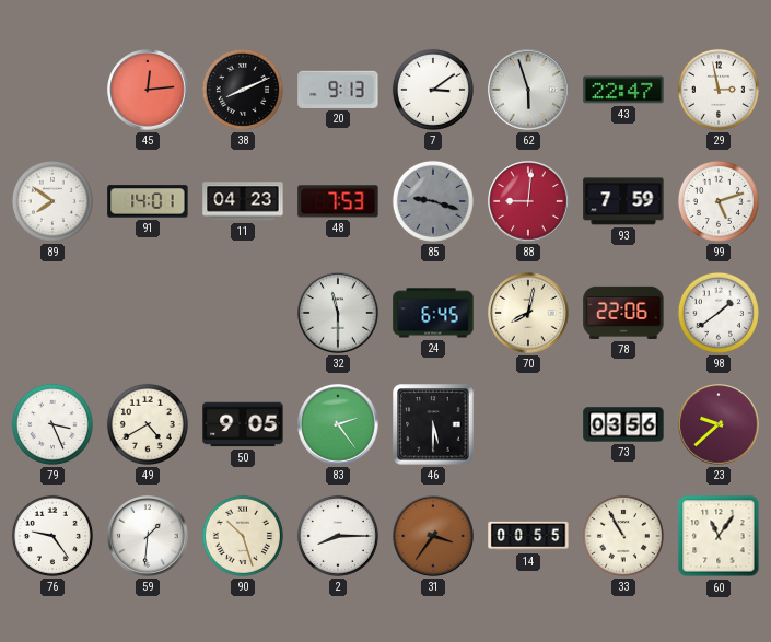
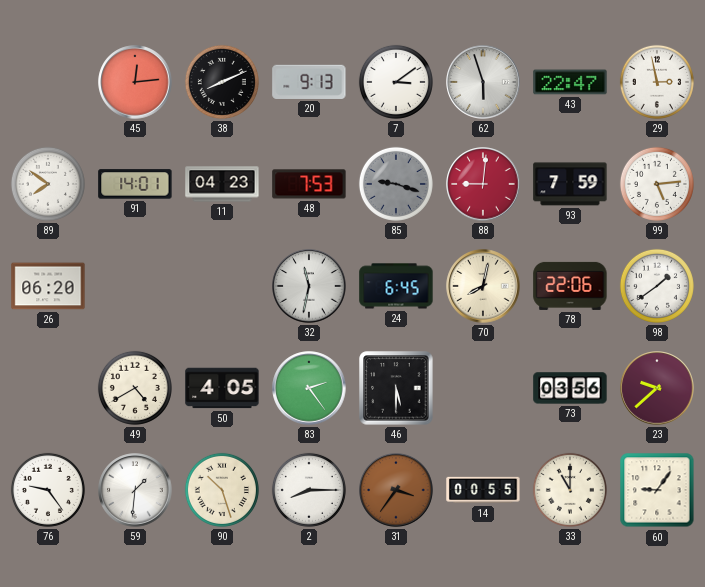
99: 5:12 -> 5:14
26: none -> 06:20
32: 11:30 -> 11:32
79: 3:26 -> none
50: 9:05 -> 4:05
33: 10:55 -> 11:00
60: 11:06 -> 9:06
